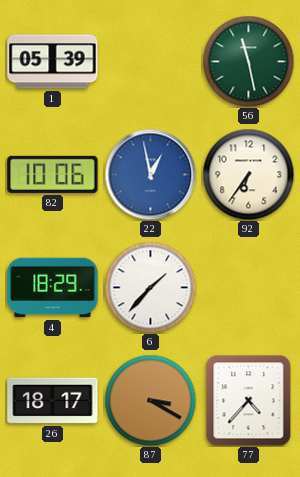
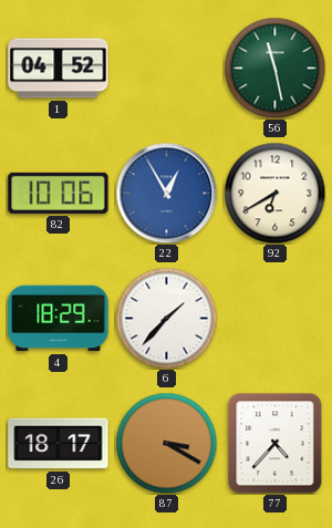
1: 05:39 -> 04:52
22: 12:58 -> 12:55
92: 6:36 -> 6:40
